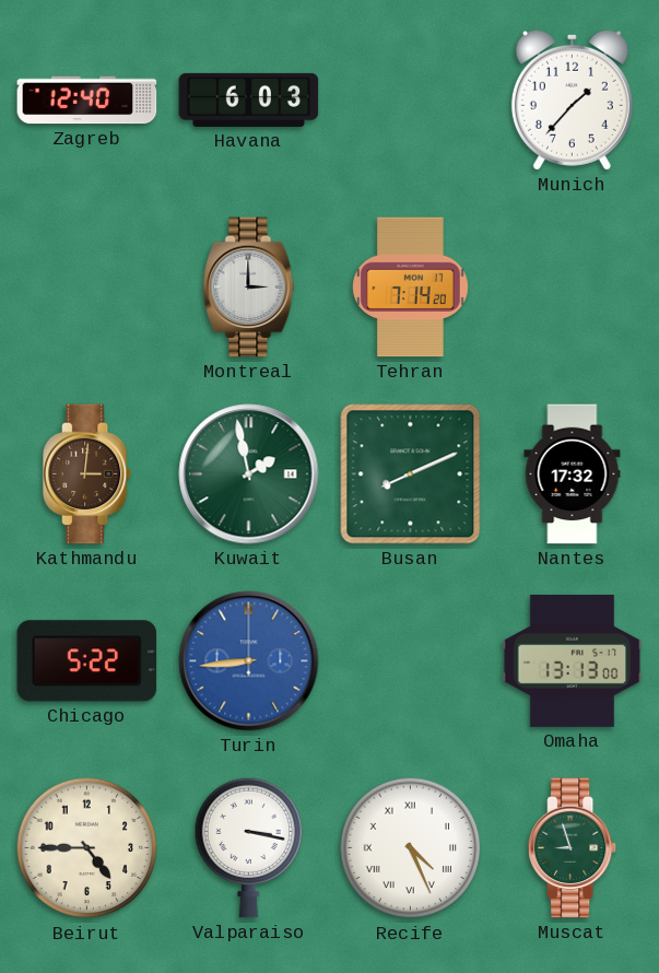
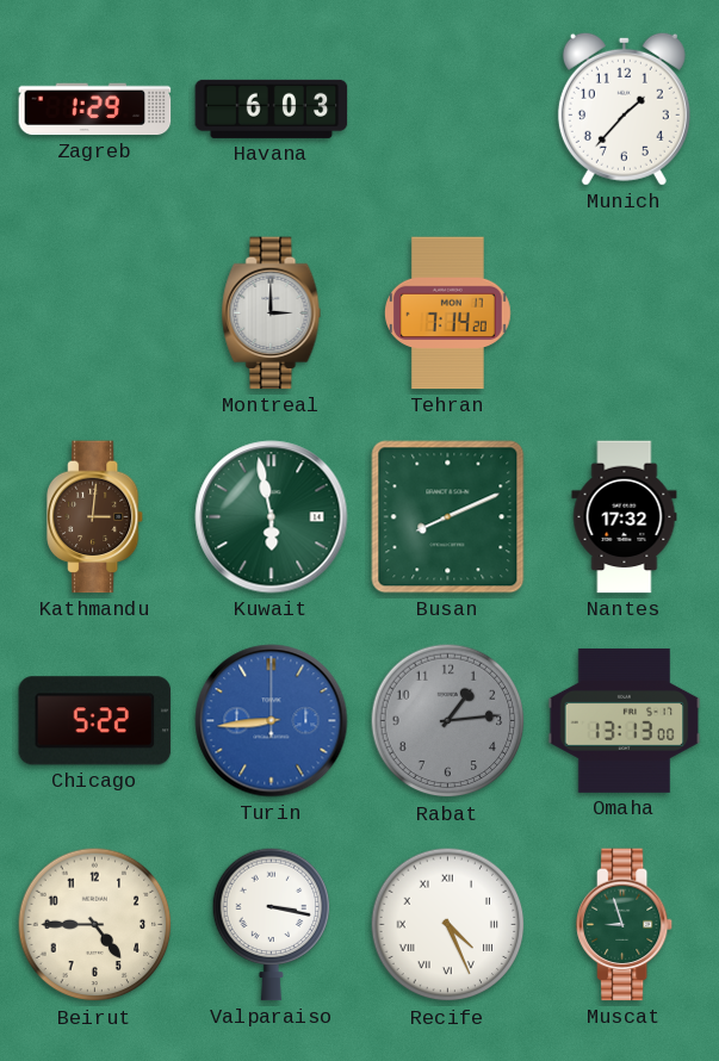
Zagreb: 12:40 -> 1:29
Kuwait: 1:58 -> 5:58
Rabat: none -> 1:14
